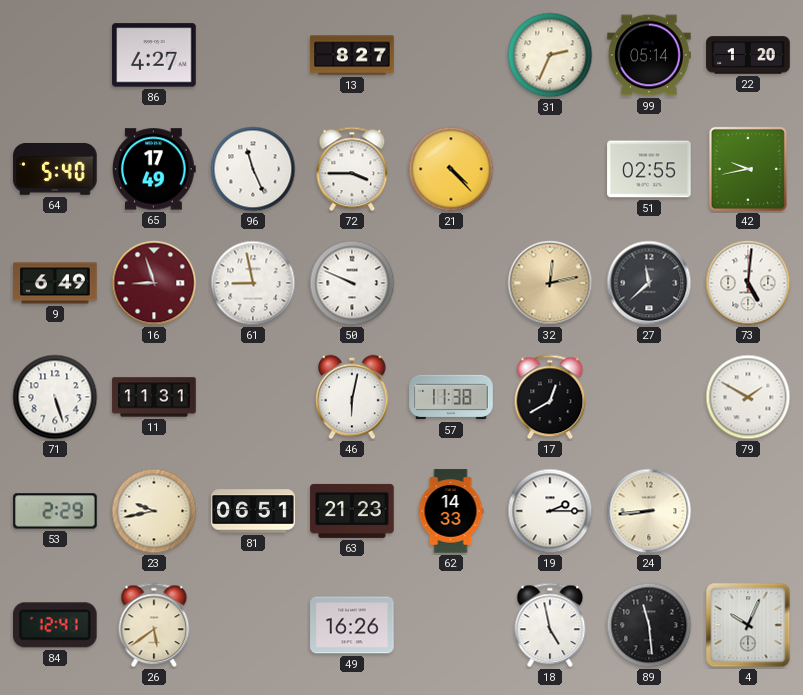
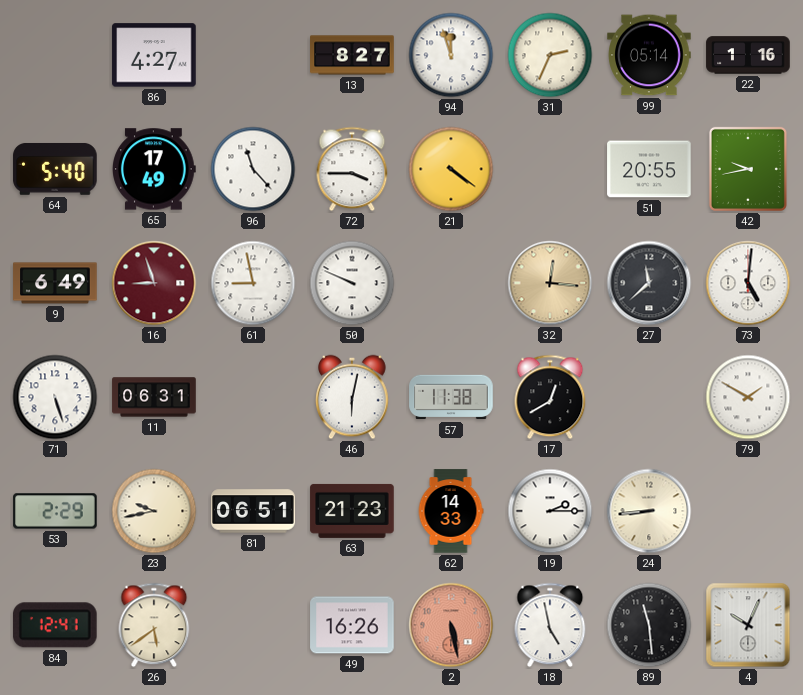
94: none -> 11:57
22: 1:20 -> 1:16
96: 11:26 -> 11:23
21: 4:23 -> 4:21
51: 02:55 -> 20:55
32: 12:13 -> 12:16
11: 11:31 -> 06:31
2: none -> 5:28
